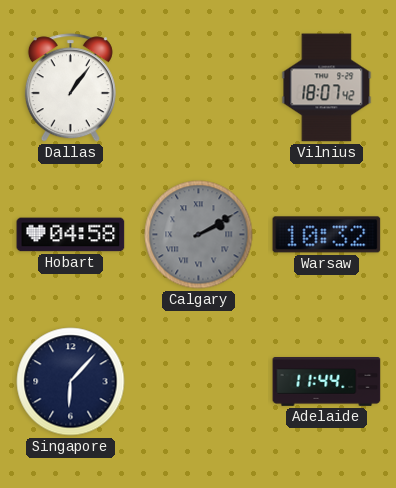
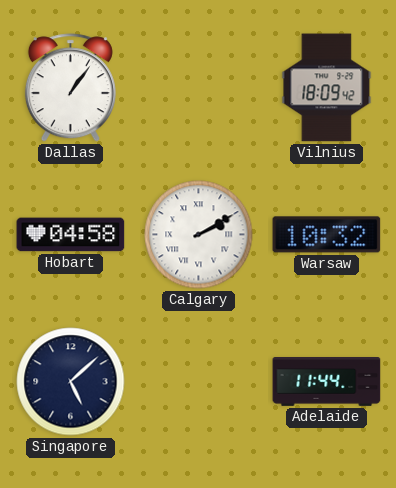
Vilnius: 18:07 -> 18:09
Calgary dial: grey -> white
Singapore: 6:07 -> 5:08
